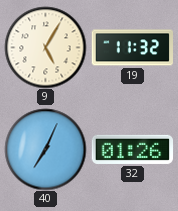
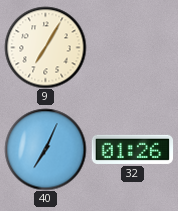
9: 5:05 -> 7:05
19: 11:32 -> none
